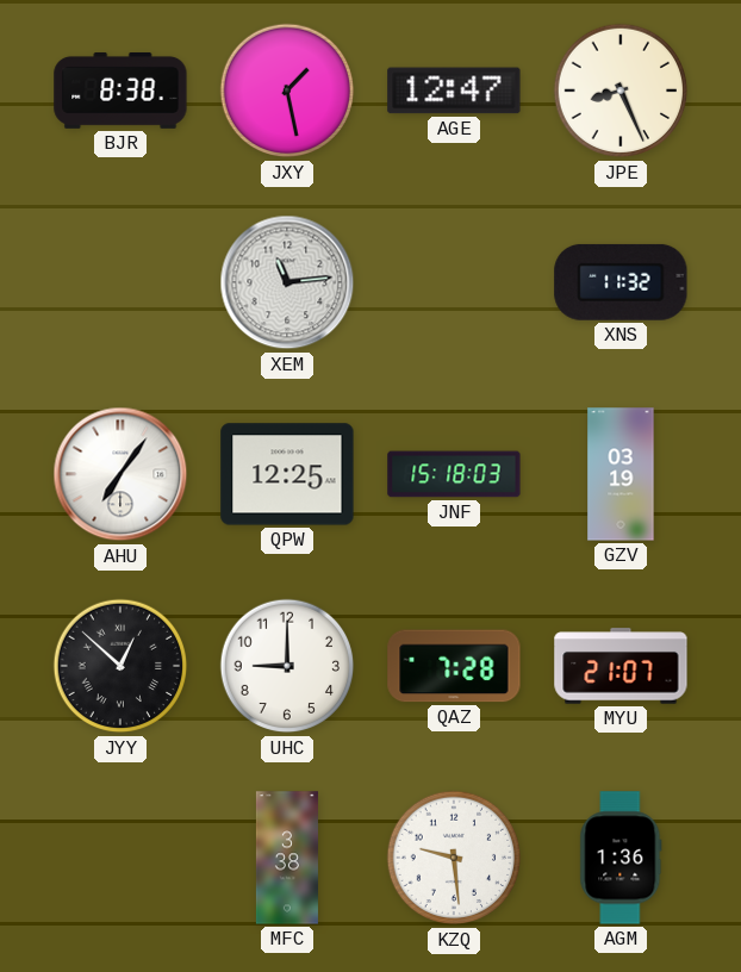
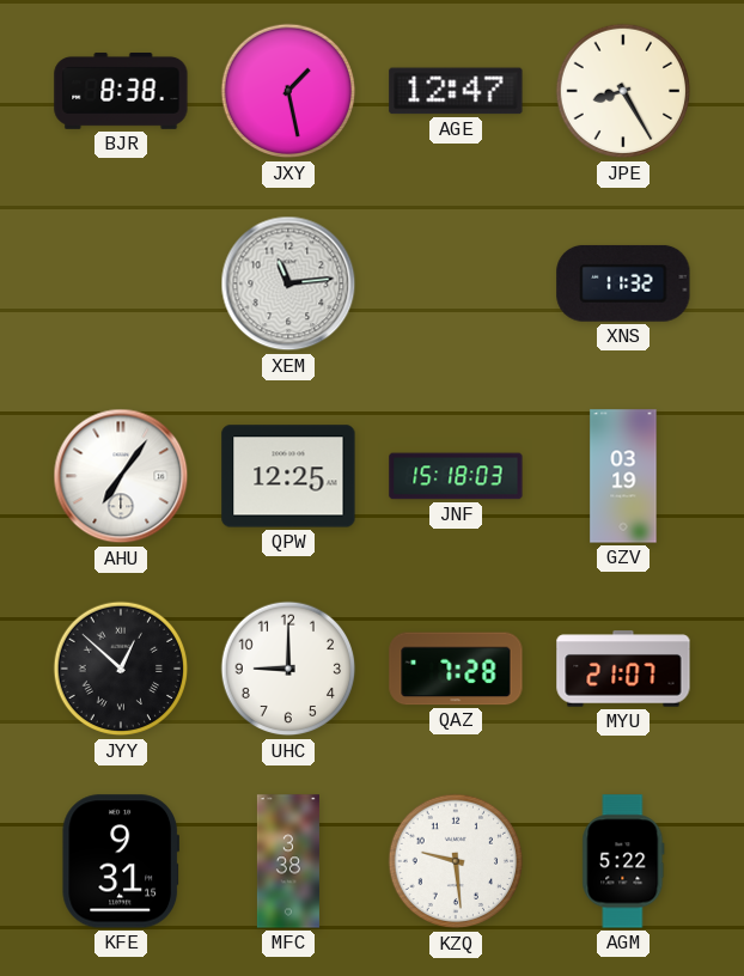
JPE: 8:26 -> 8:25
KFE: none -> 9:31
AGM: 1:36 -> 5:22
